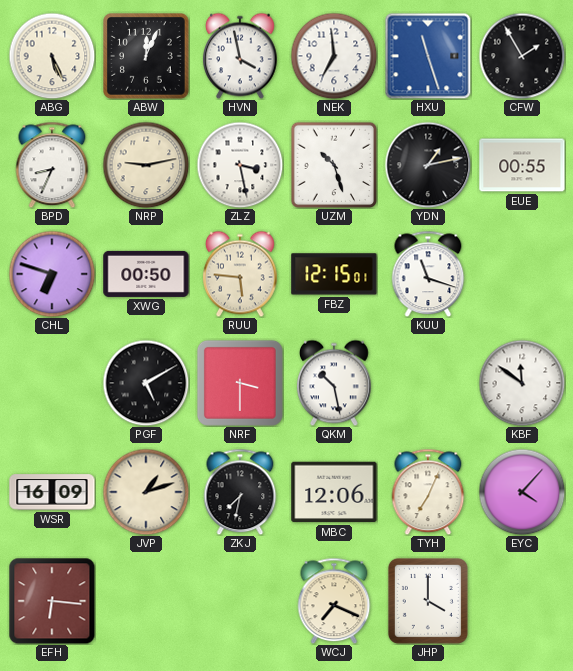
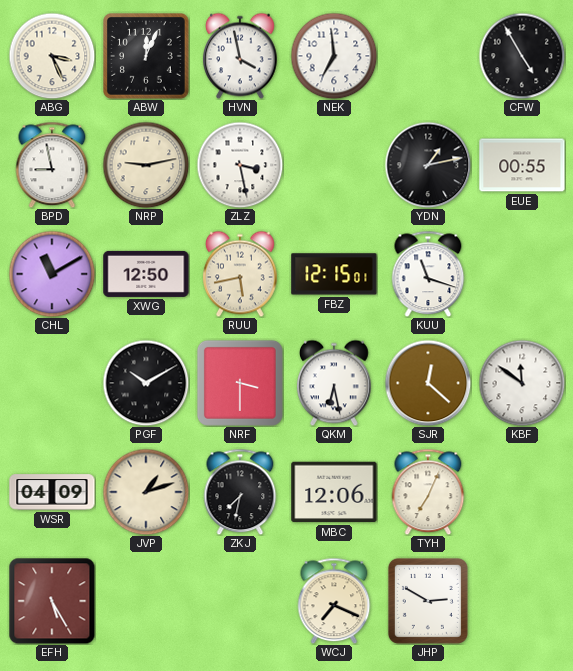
ABG: 5:26 -> 3:26
HXU: 11:27 -> none
CFW: 1:55 -> 4:55
BPD: 8:34 -> 8:58
UZM: 10:27 -> none
CHL: 6:48 -> 11:10
XWG: 00:50 -> 12:50
RUU: 5:46 -> 5:43
PGF: 5:10 -> 10:10
QKM: 10:28 -> 6:28
SJR: none -> 12:22
WSR: 16:09 -> 04:09
EYC: 4:07 -> none
EFH: 6:16 -> 5:25
JHP: 4:00 -> 2:50
